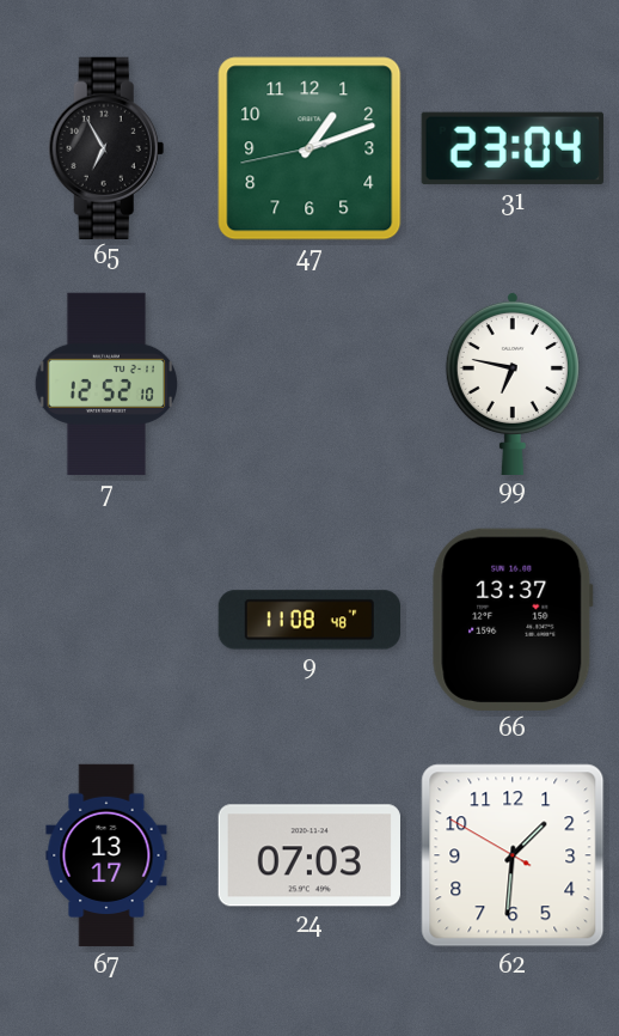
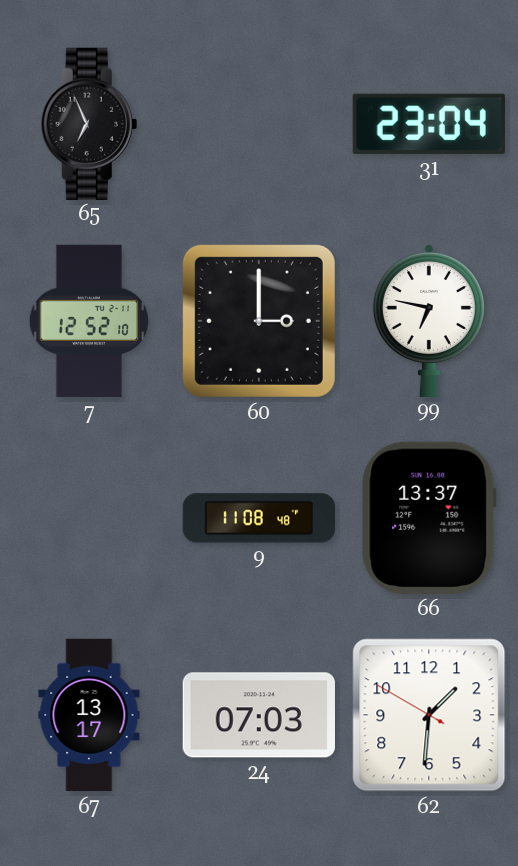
65: 6:55 -> 6:56
47: 1:11 -> none
60: none -> 3:00
